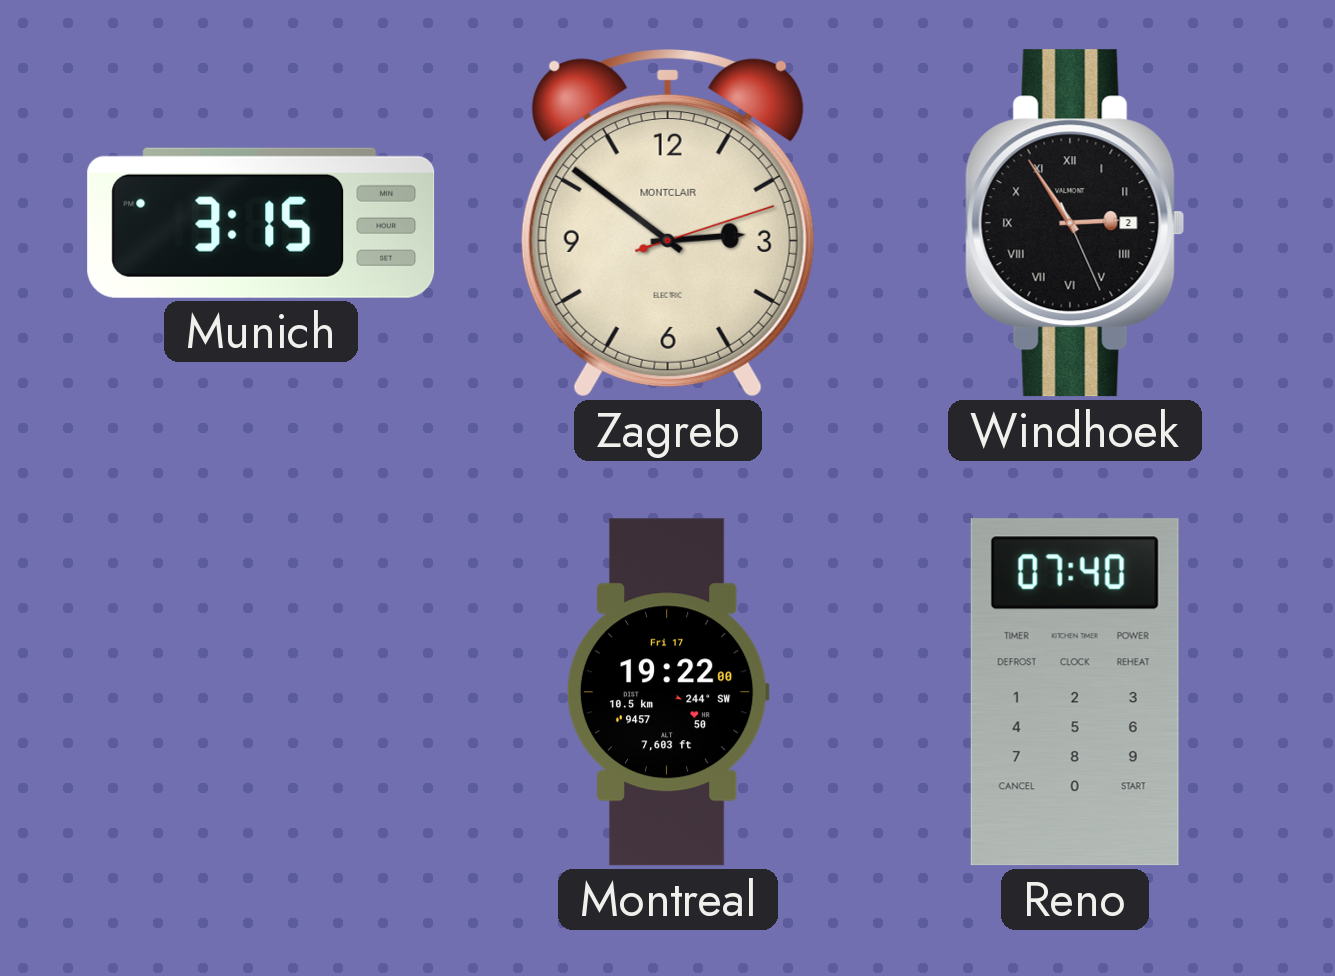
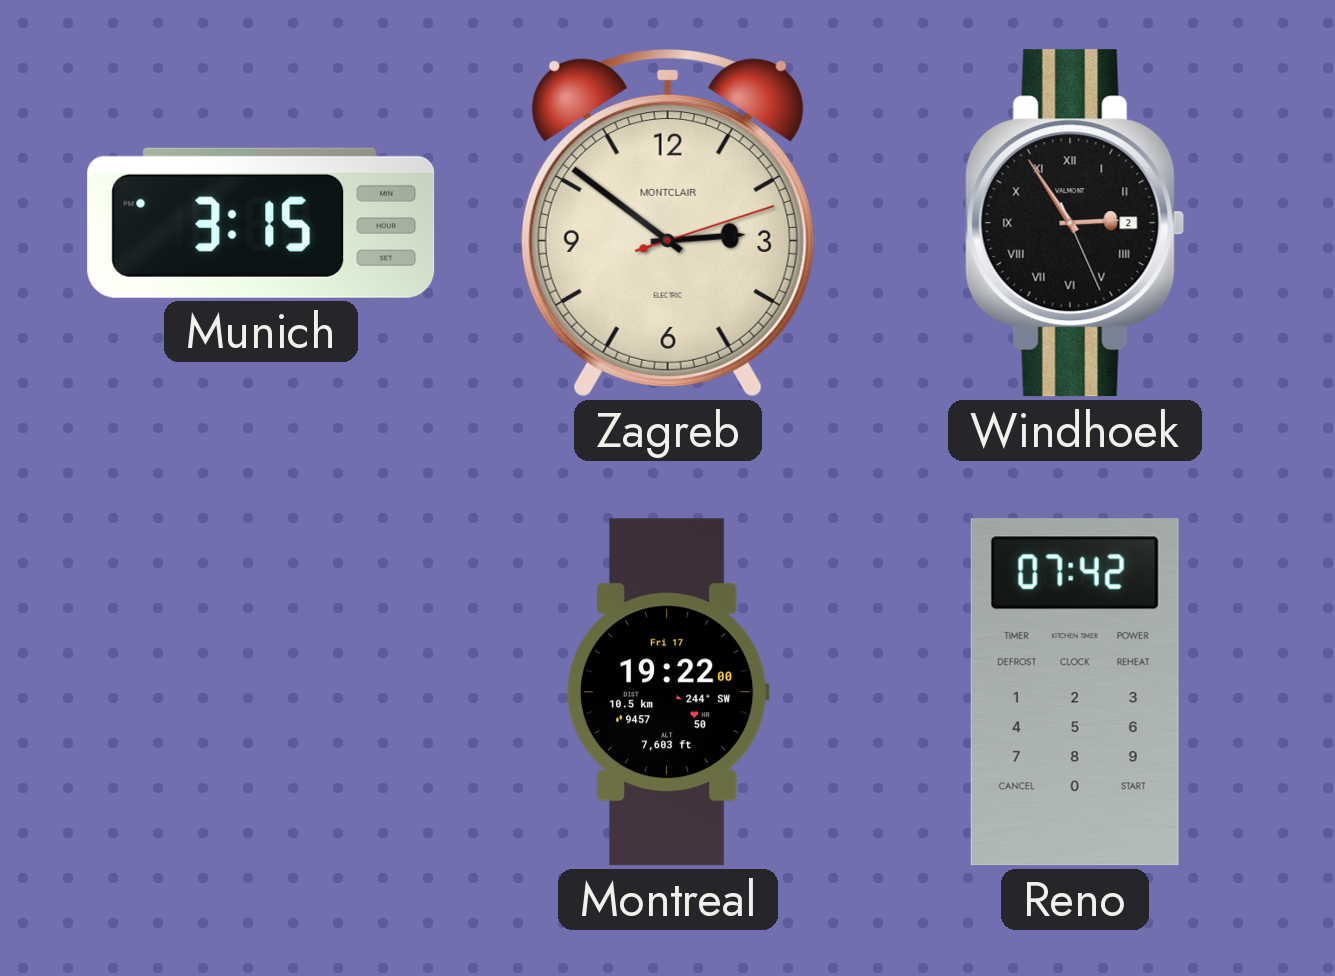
Reno: 07:40 -> 07:42
